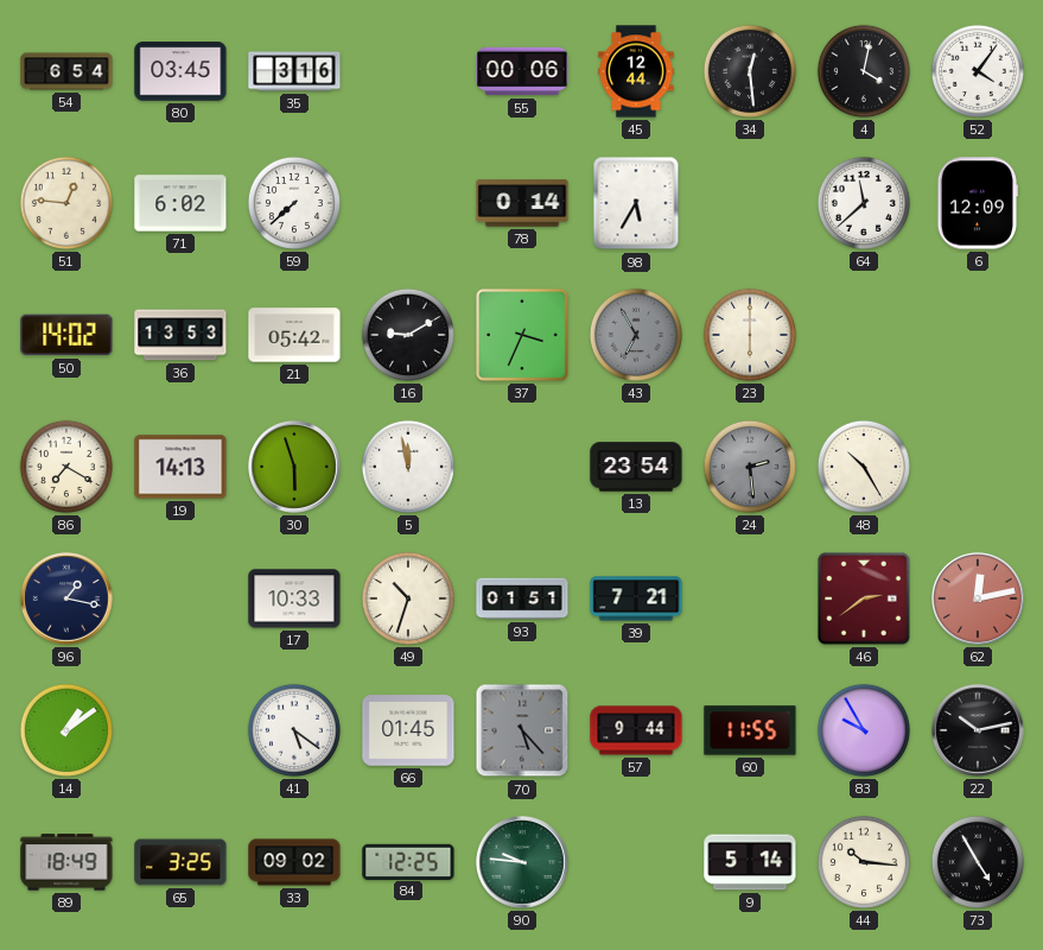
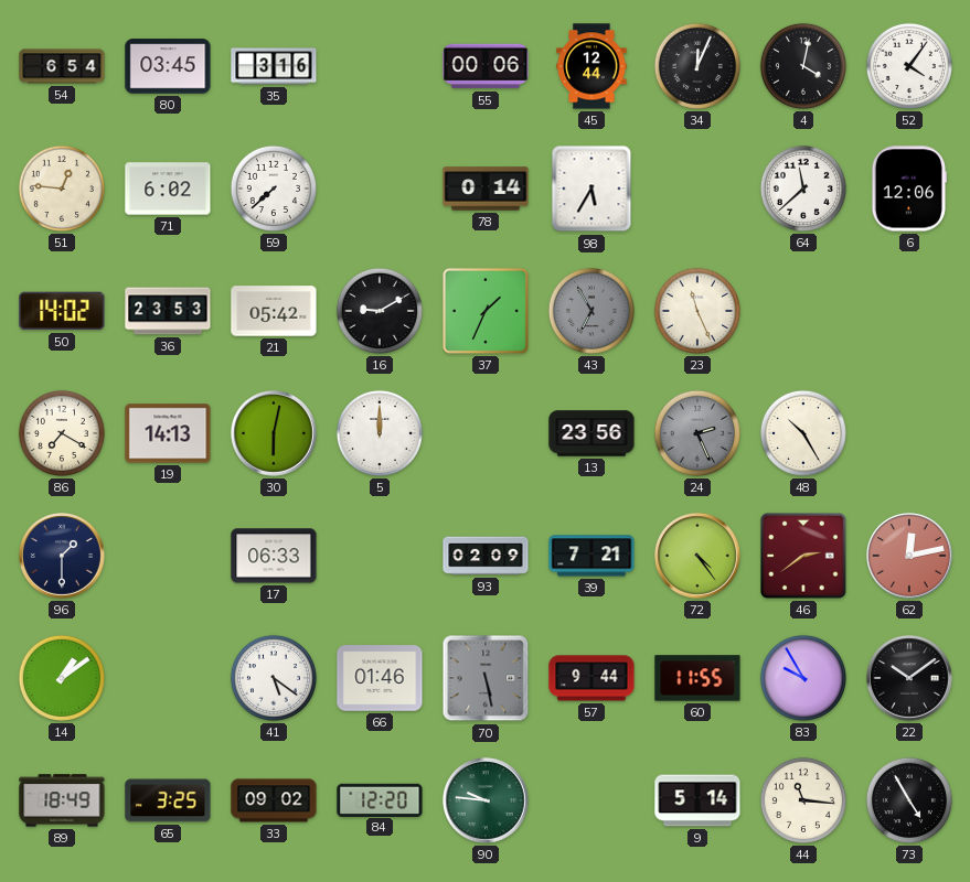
34: 12:29 -> 12:04
6: 12:09 -> 12:06
36: 13:53 -> 23:53
37: 3:34 -> 1:34
23: 6:00 -> 11:26
30: 5:57 -> 6:02
5: 11:58 -> 12:00
13: 23:54 -> 23:56
24: 2:29 -> 2:26
96: 1:17 -> 1:30
17: 10:33 -> 06:33
49: 10:33 -> none
93: 01:51 -> 02:09
72: none -> 4:24
66: 01:45 -> 01:46
70: 5:23 -> 5:28
22: 10:13 -> 10:09
84: 12:25 -> 12:20
44: 10:16 -> 11:16
